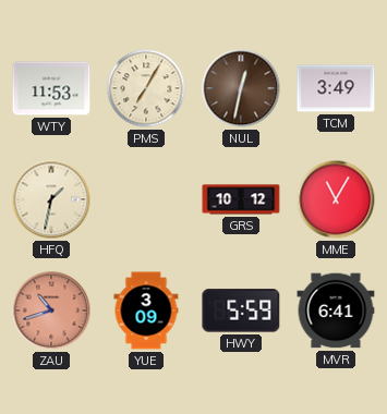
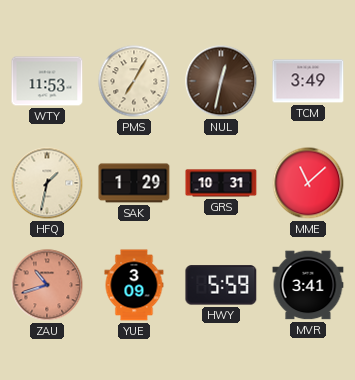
SAK: none -> 1:29
GRS: 10:12 -> 10:31
MME: 11:05 -> 11:08
MVR: 6:41 -> 3:41
